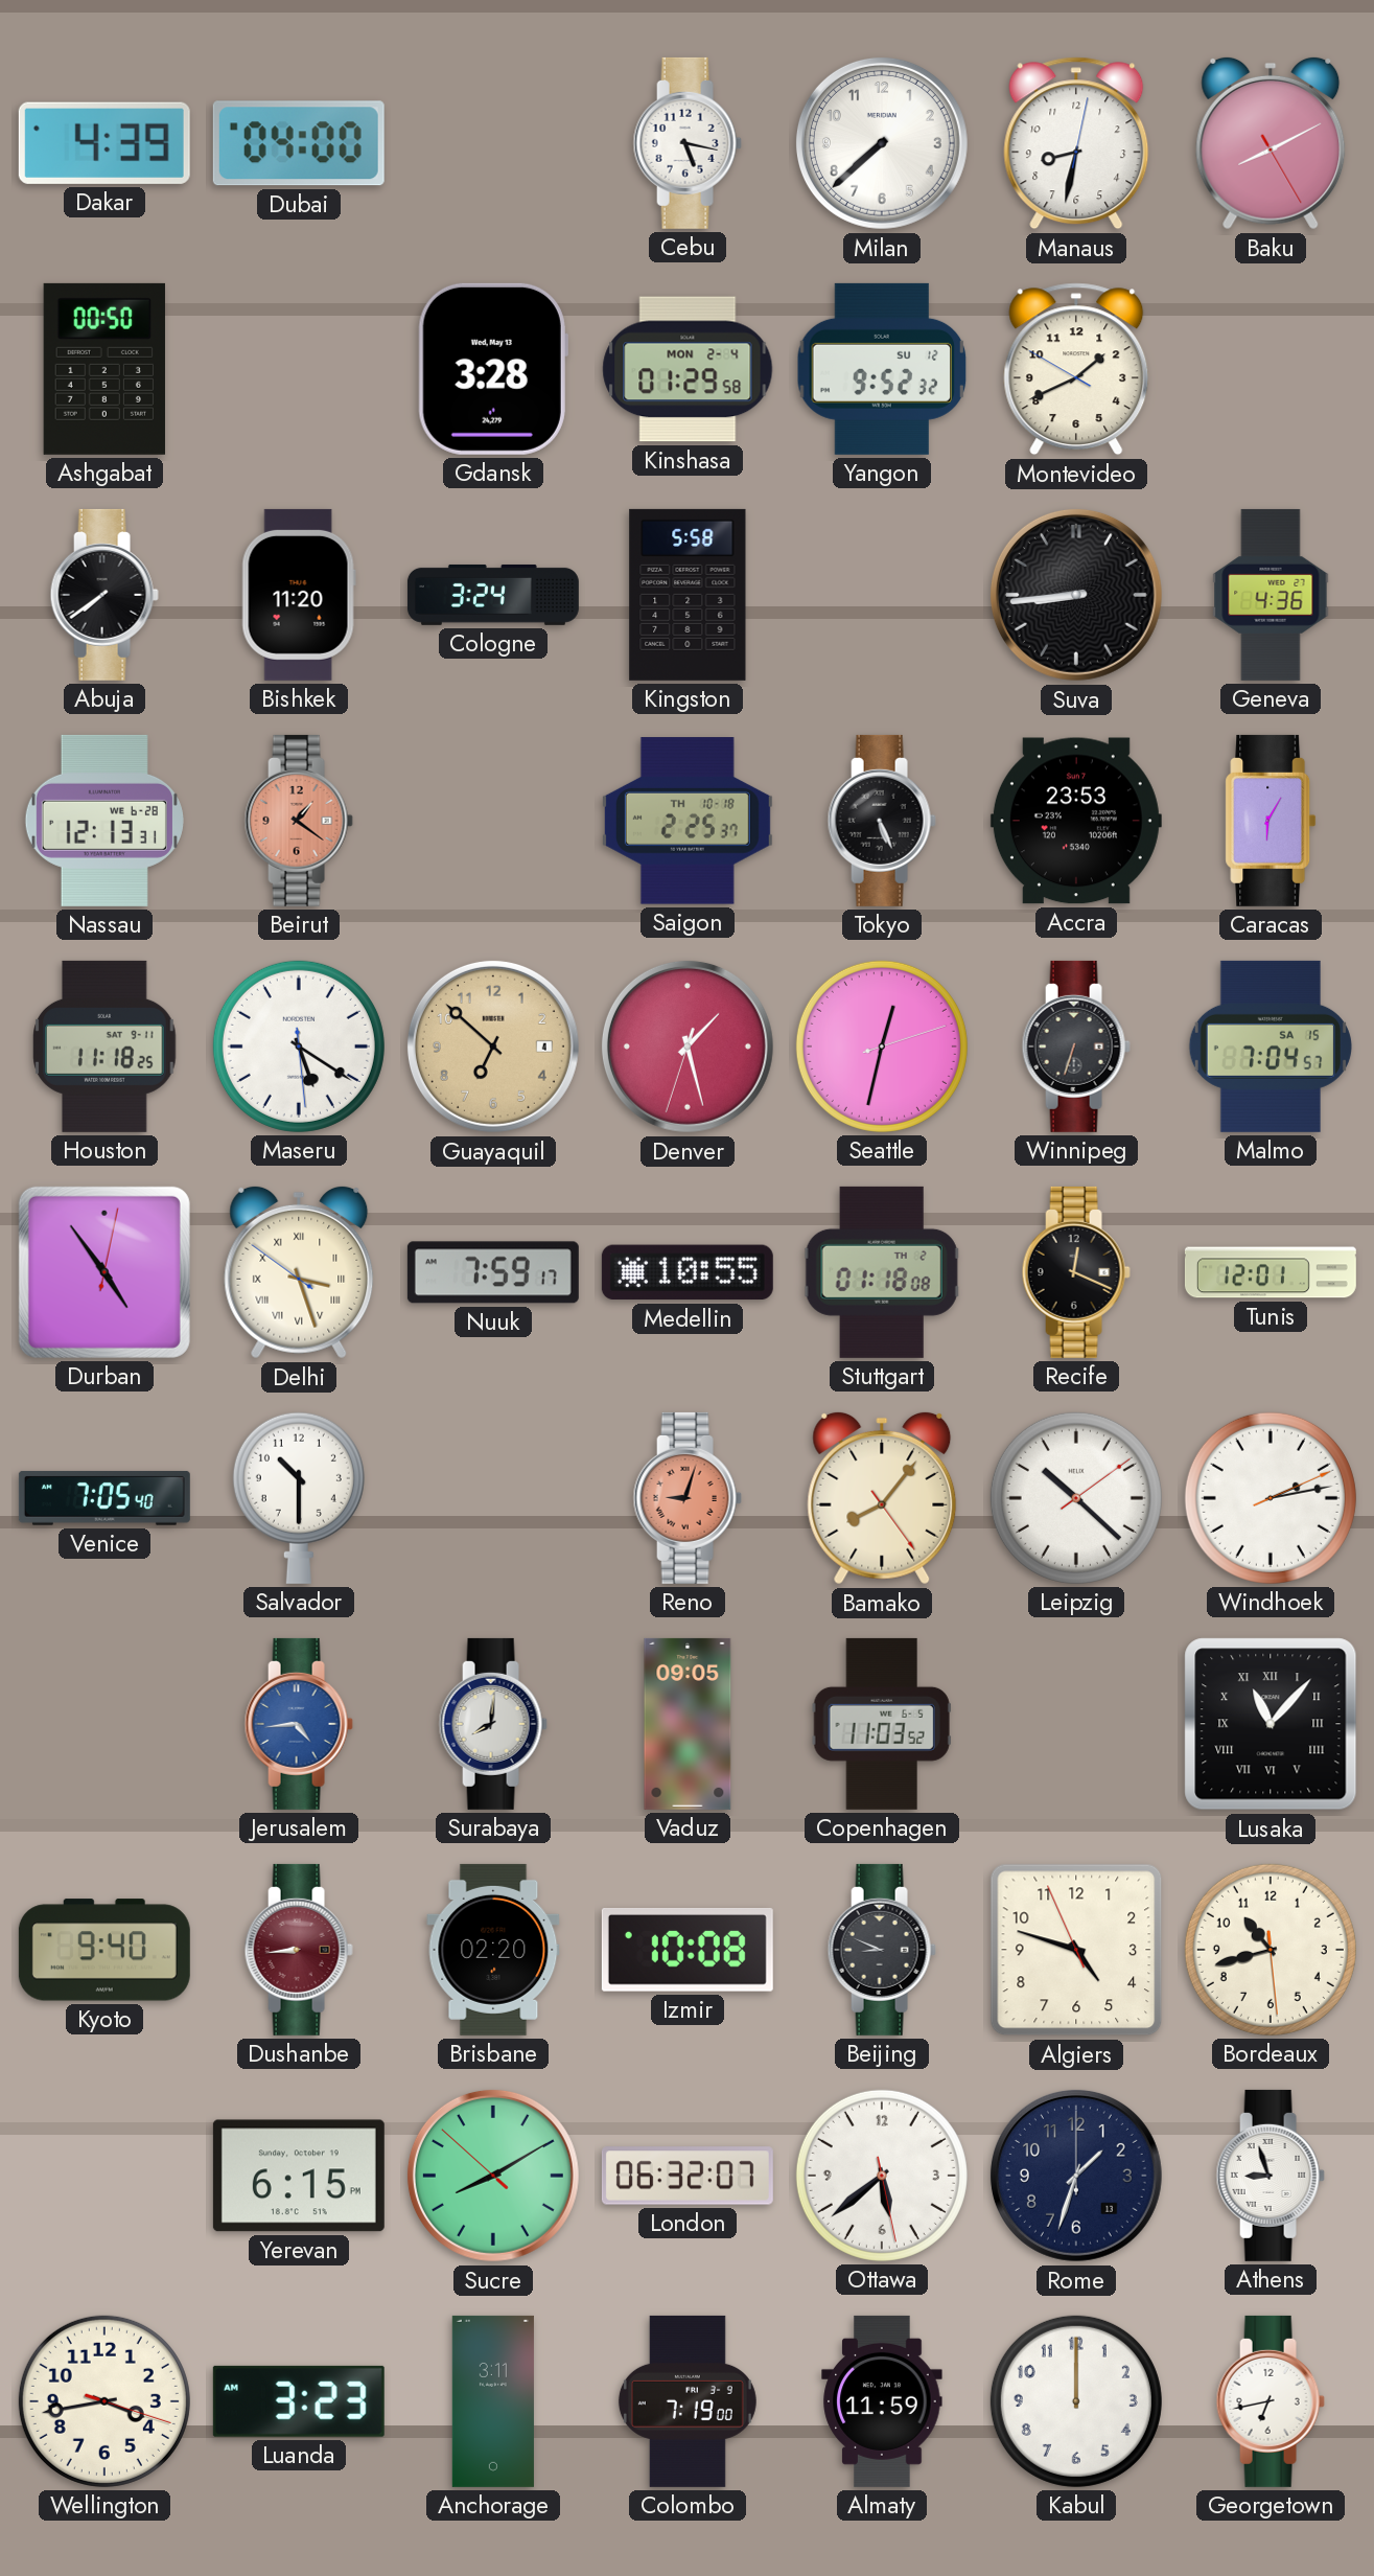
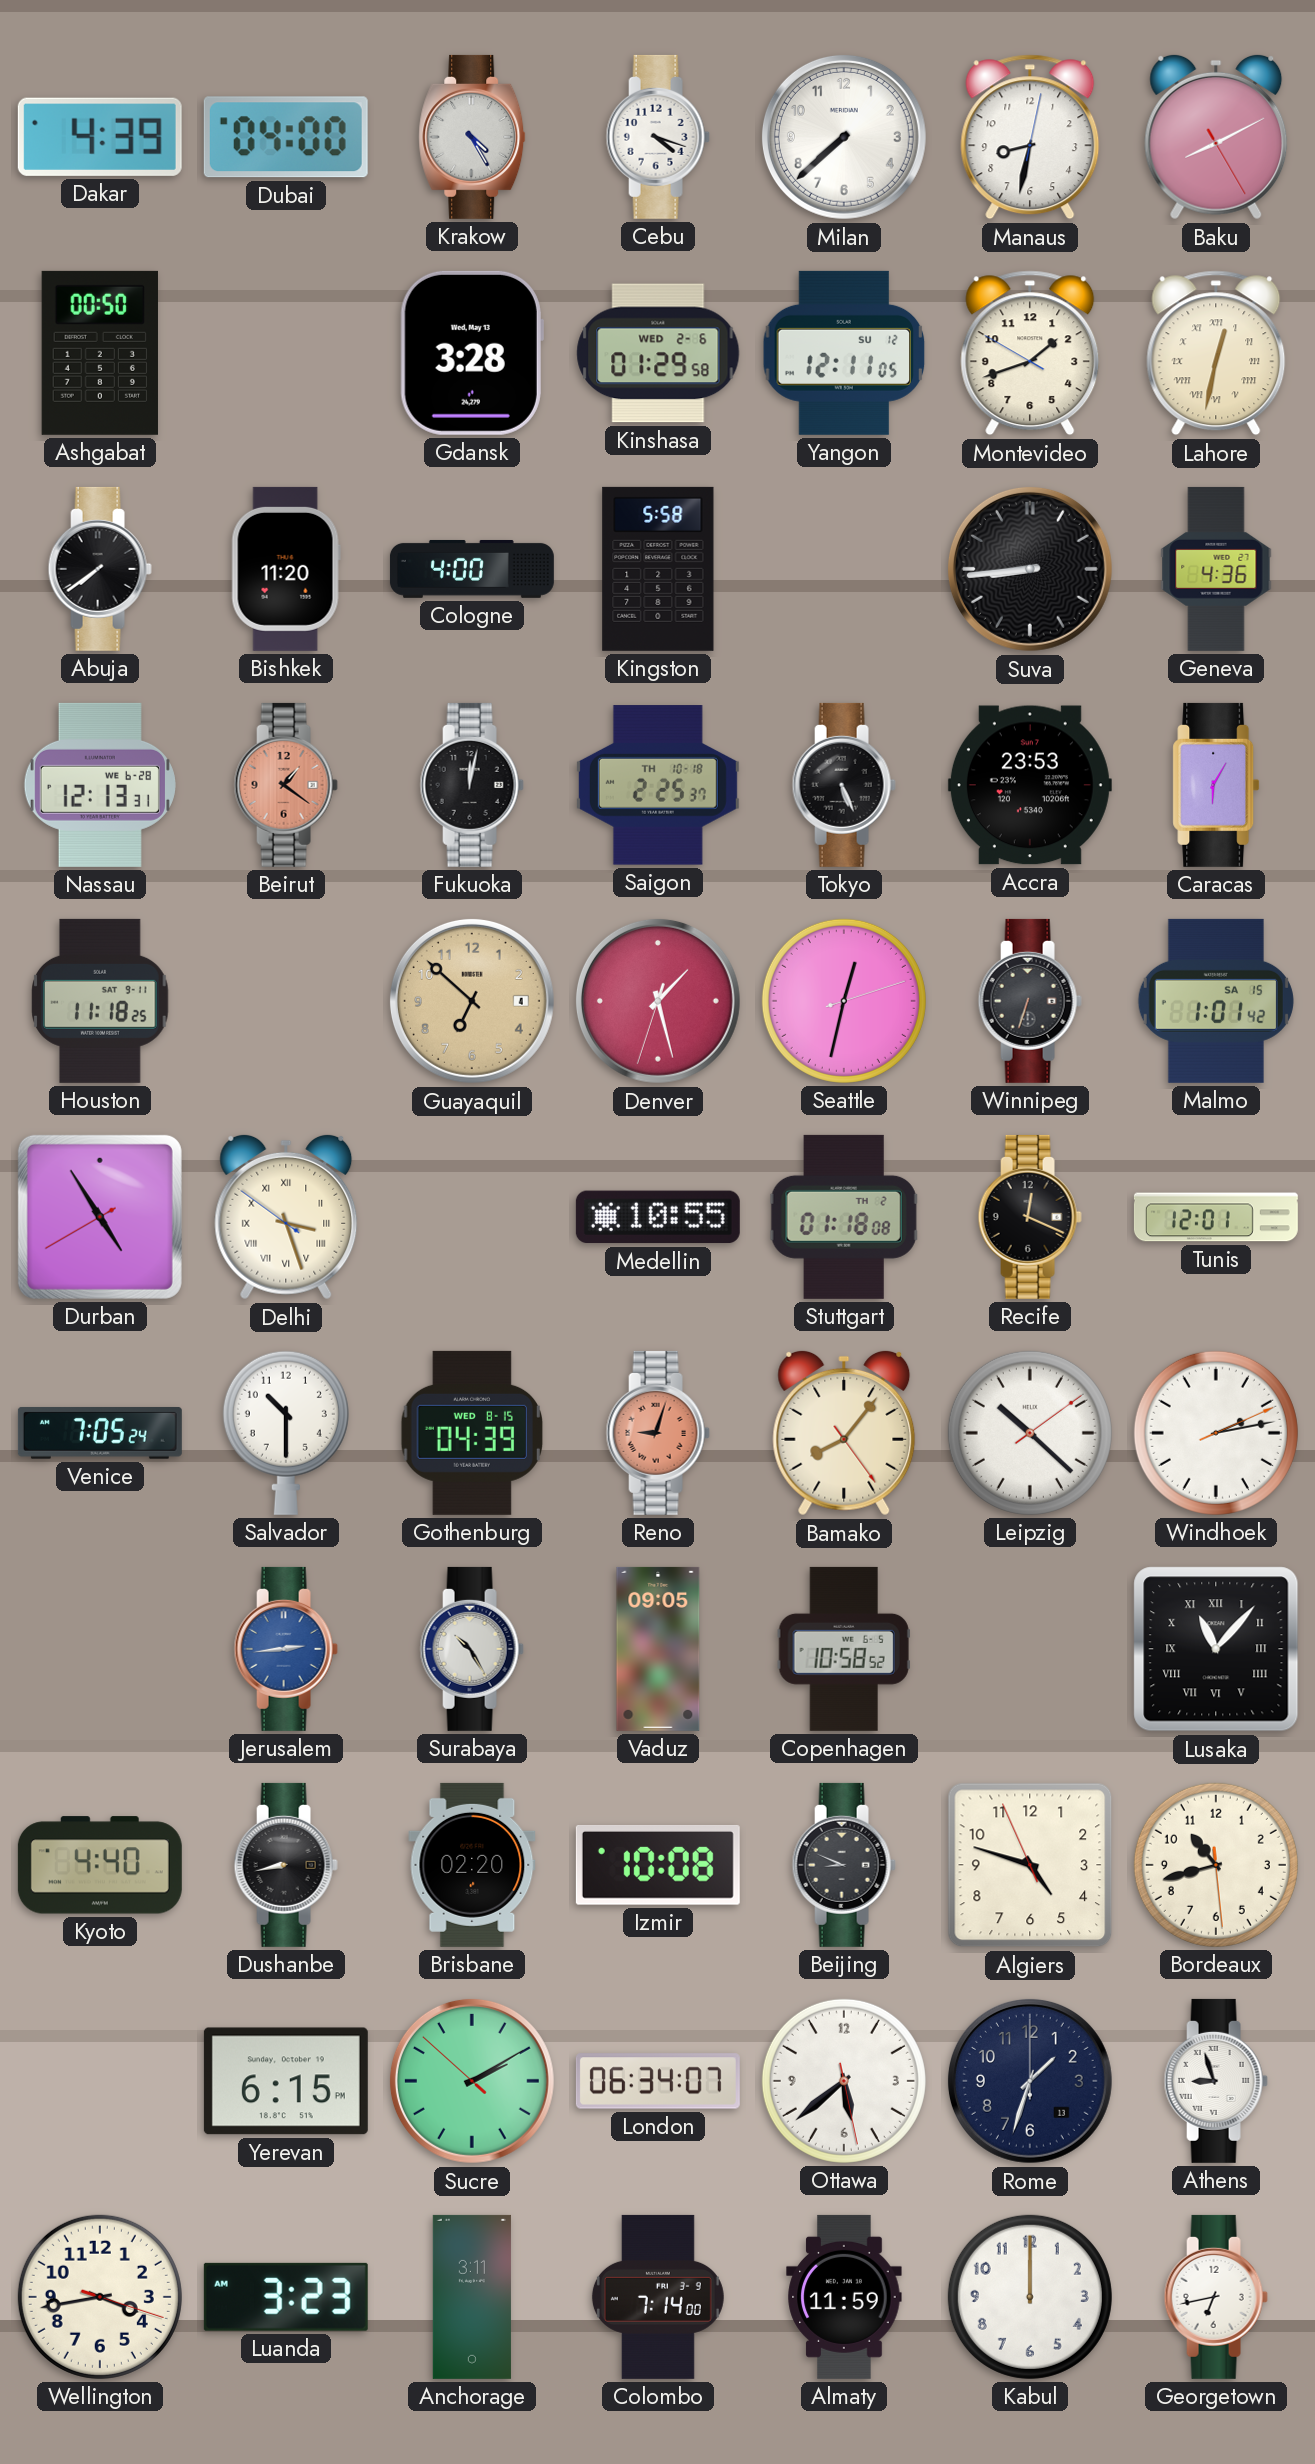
Krakow: none -> 4:25
Cebu: 5:17 -> 4:18
Kinshasa date: MON 2-4 -> WED 2-6
Yangon: 9:52 -> 12:11
Montevideo: 1:40 -> 1:41
Lahore: none -> 12:32
Cologne: 3:24 -> 4:00
Fukuoka: none -> 12:02
Maseru: 5:20 -> none
Malmo: 7:04 -> 1:01
Durban: 4:54:02 -> 4:54:40
Nuuk: 7:59 -> none
Venice: 7:05:40 -> 7:05:24
Gothenburg: none -> 04:39
Jerusalem: 4:44 -> 2:44
Surabaya: 8:01 -> 10:25
Copenhagen: 11:03 -> 10:58
Kyoto: 9:40 -> 4:40
Dushanbe: 8:44 -> 8:43
Dushanbe dial: burgundy -> black
Sucre: 8:09 -> 2:09
London: 06:32 -> 06:34
Colombo: 7:19 -> 7:14
